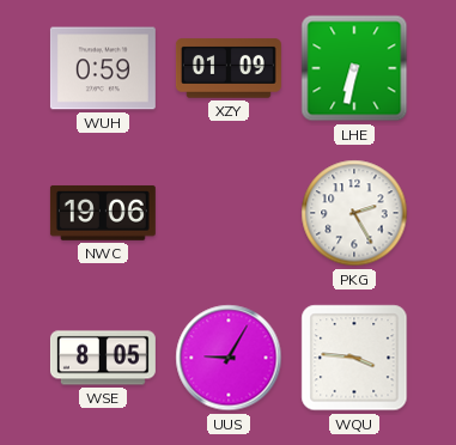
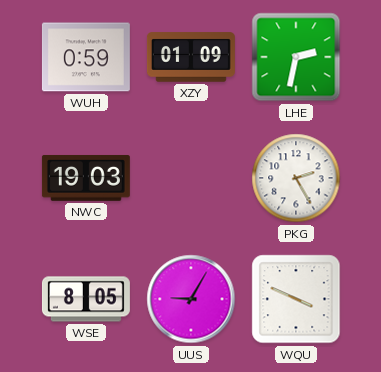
LHE: 6:32 -> 2:32
NWC: 19:06 -> 19:03
WQU: 3:46 -> 3:49
